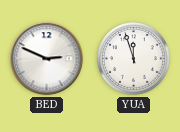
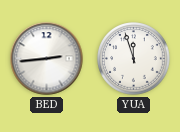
BED: 2:49 -> 2:44
